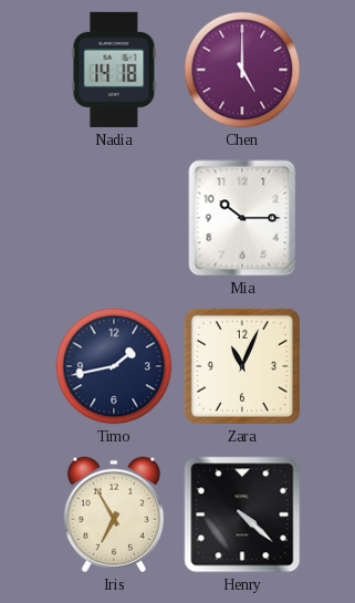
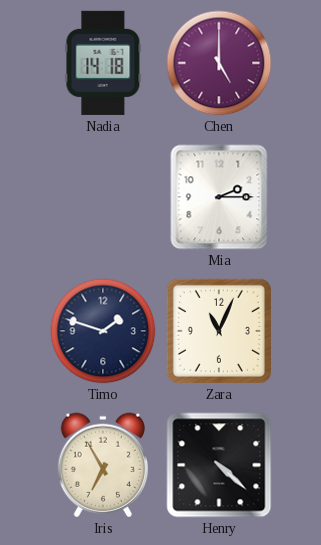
Mia: 10:15 -> 2:15
Timo: 1:43 -> 1:48
